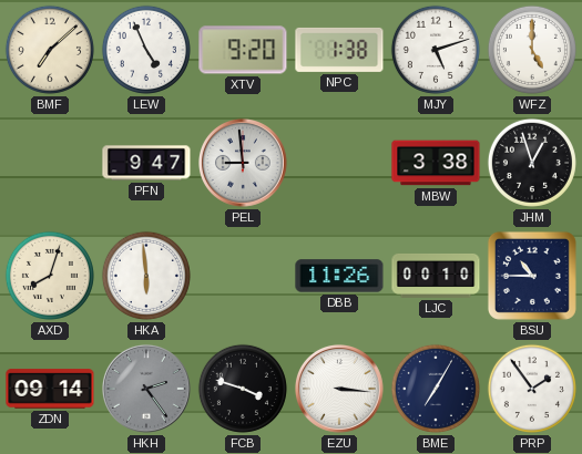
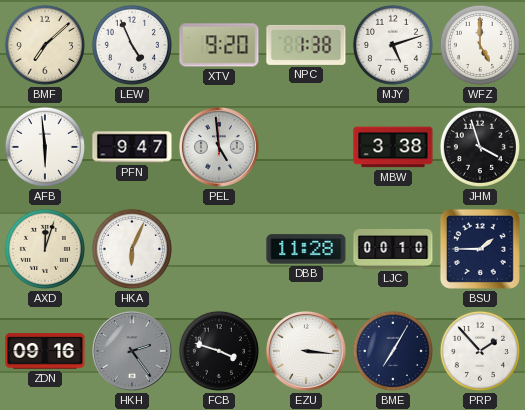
AFB: none -> 5:59
PEL: 8:59 -> 4:59
JHM: 12:57 -> 3:57
AXD: 8:03 -> 12:03
HKA: 5:59 -> 6:04
DBB: 11:26 -> 11:28
BSU: 10:45 -> 1:45
ZDN: 09:14 -> 09:16
PRP: 1:54 -> 1:53
